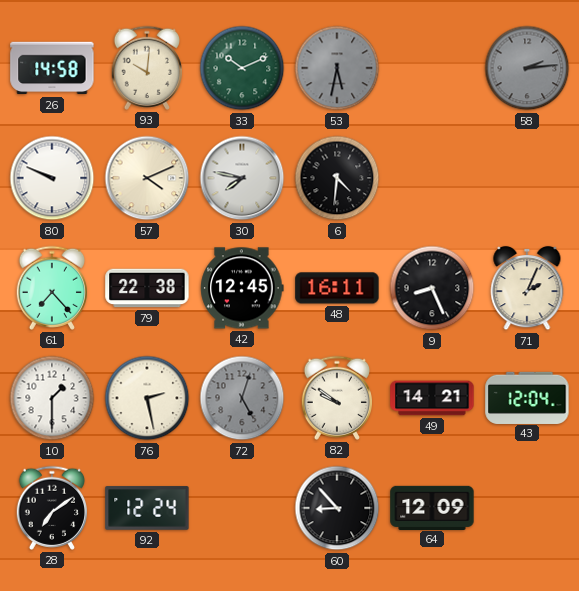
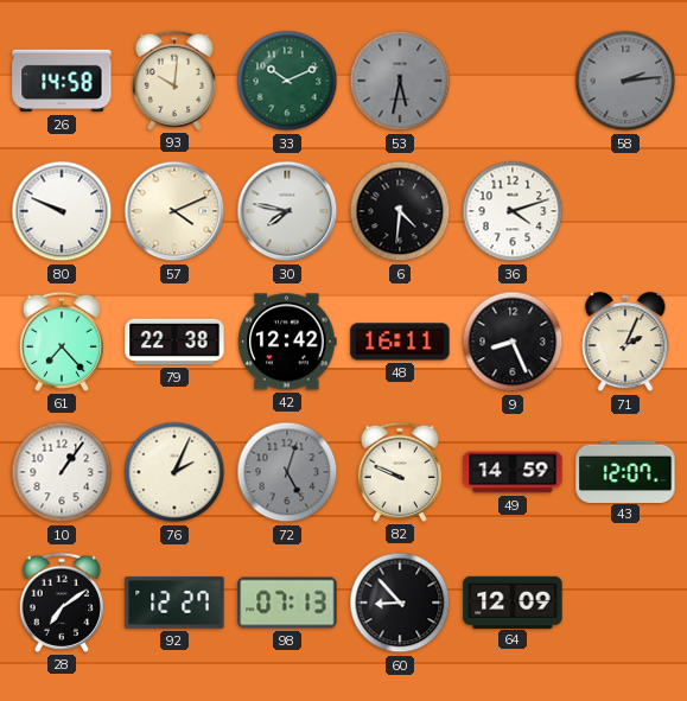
36: none -> 4:12
42: 12:45 -> 12:42
10: 1:30 -> 1:06
76: 2:28 -> 2:04
82: 9:51 -> 9:49
49: 14:21 -> 14:59
43: 12:04 -> 12:07
92: 12:24 -> 12:27
98: none -> 07:13
